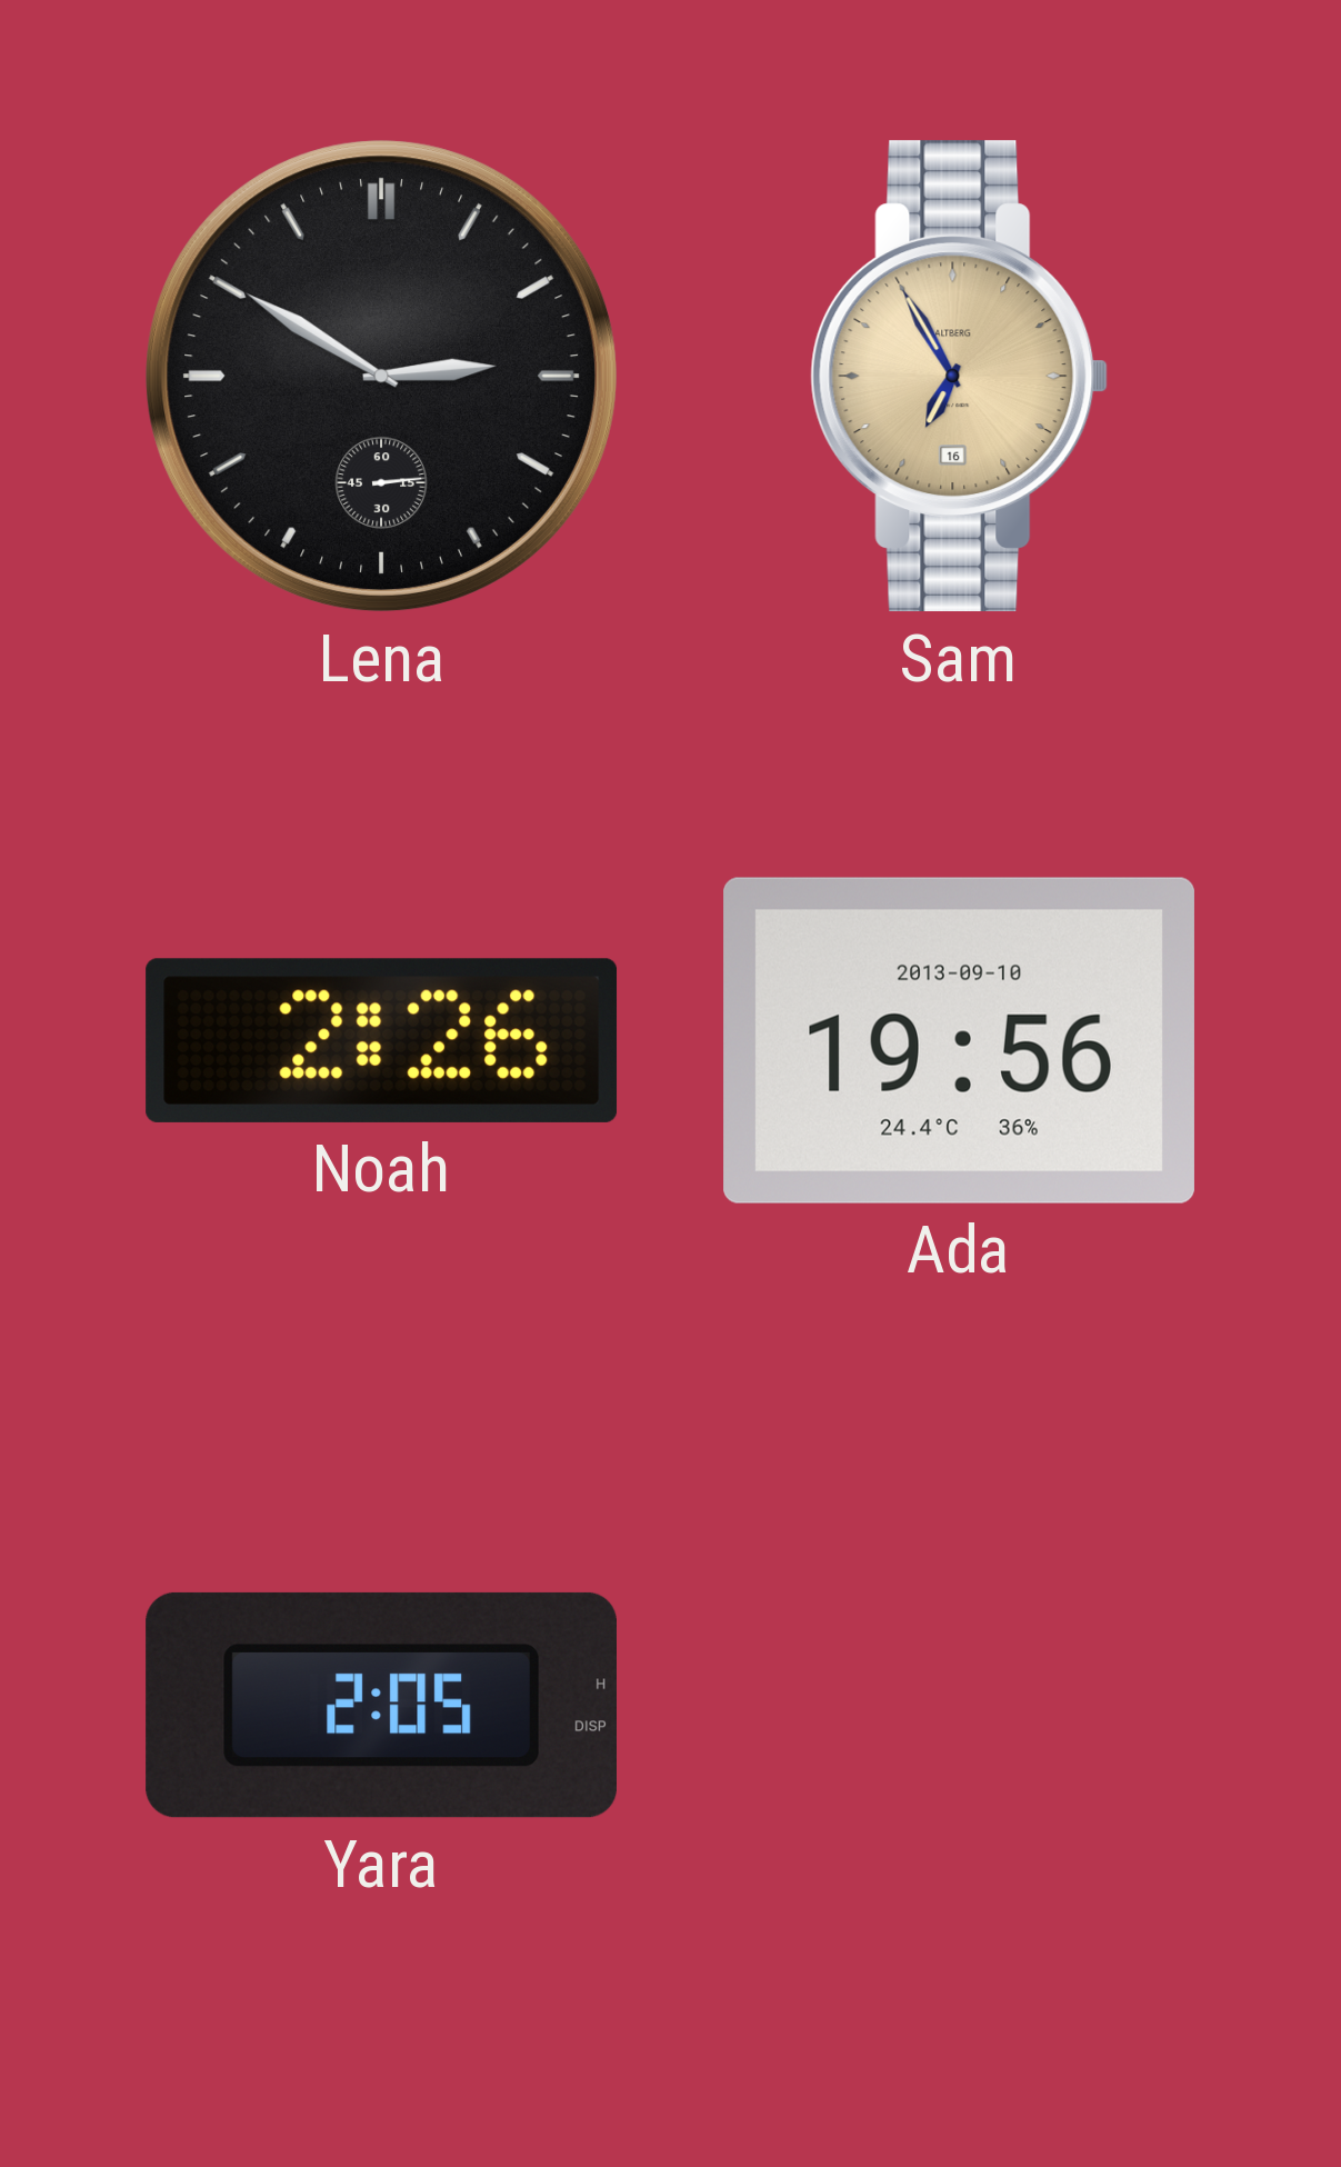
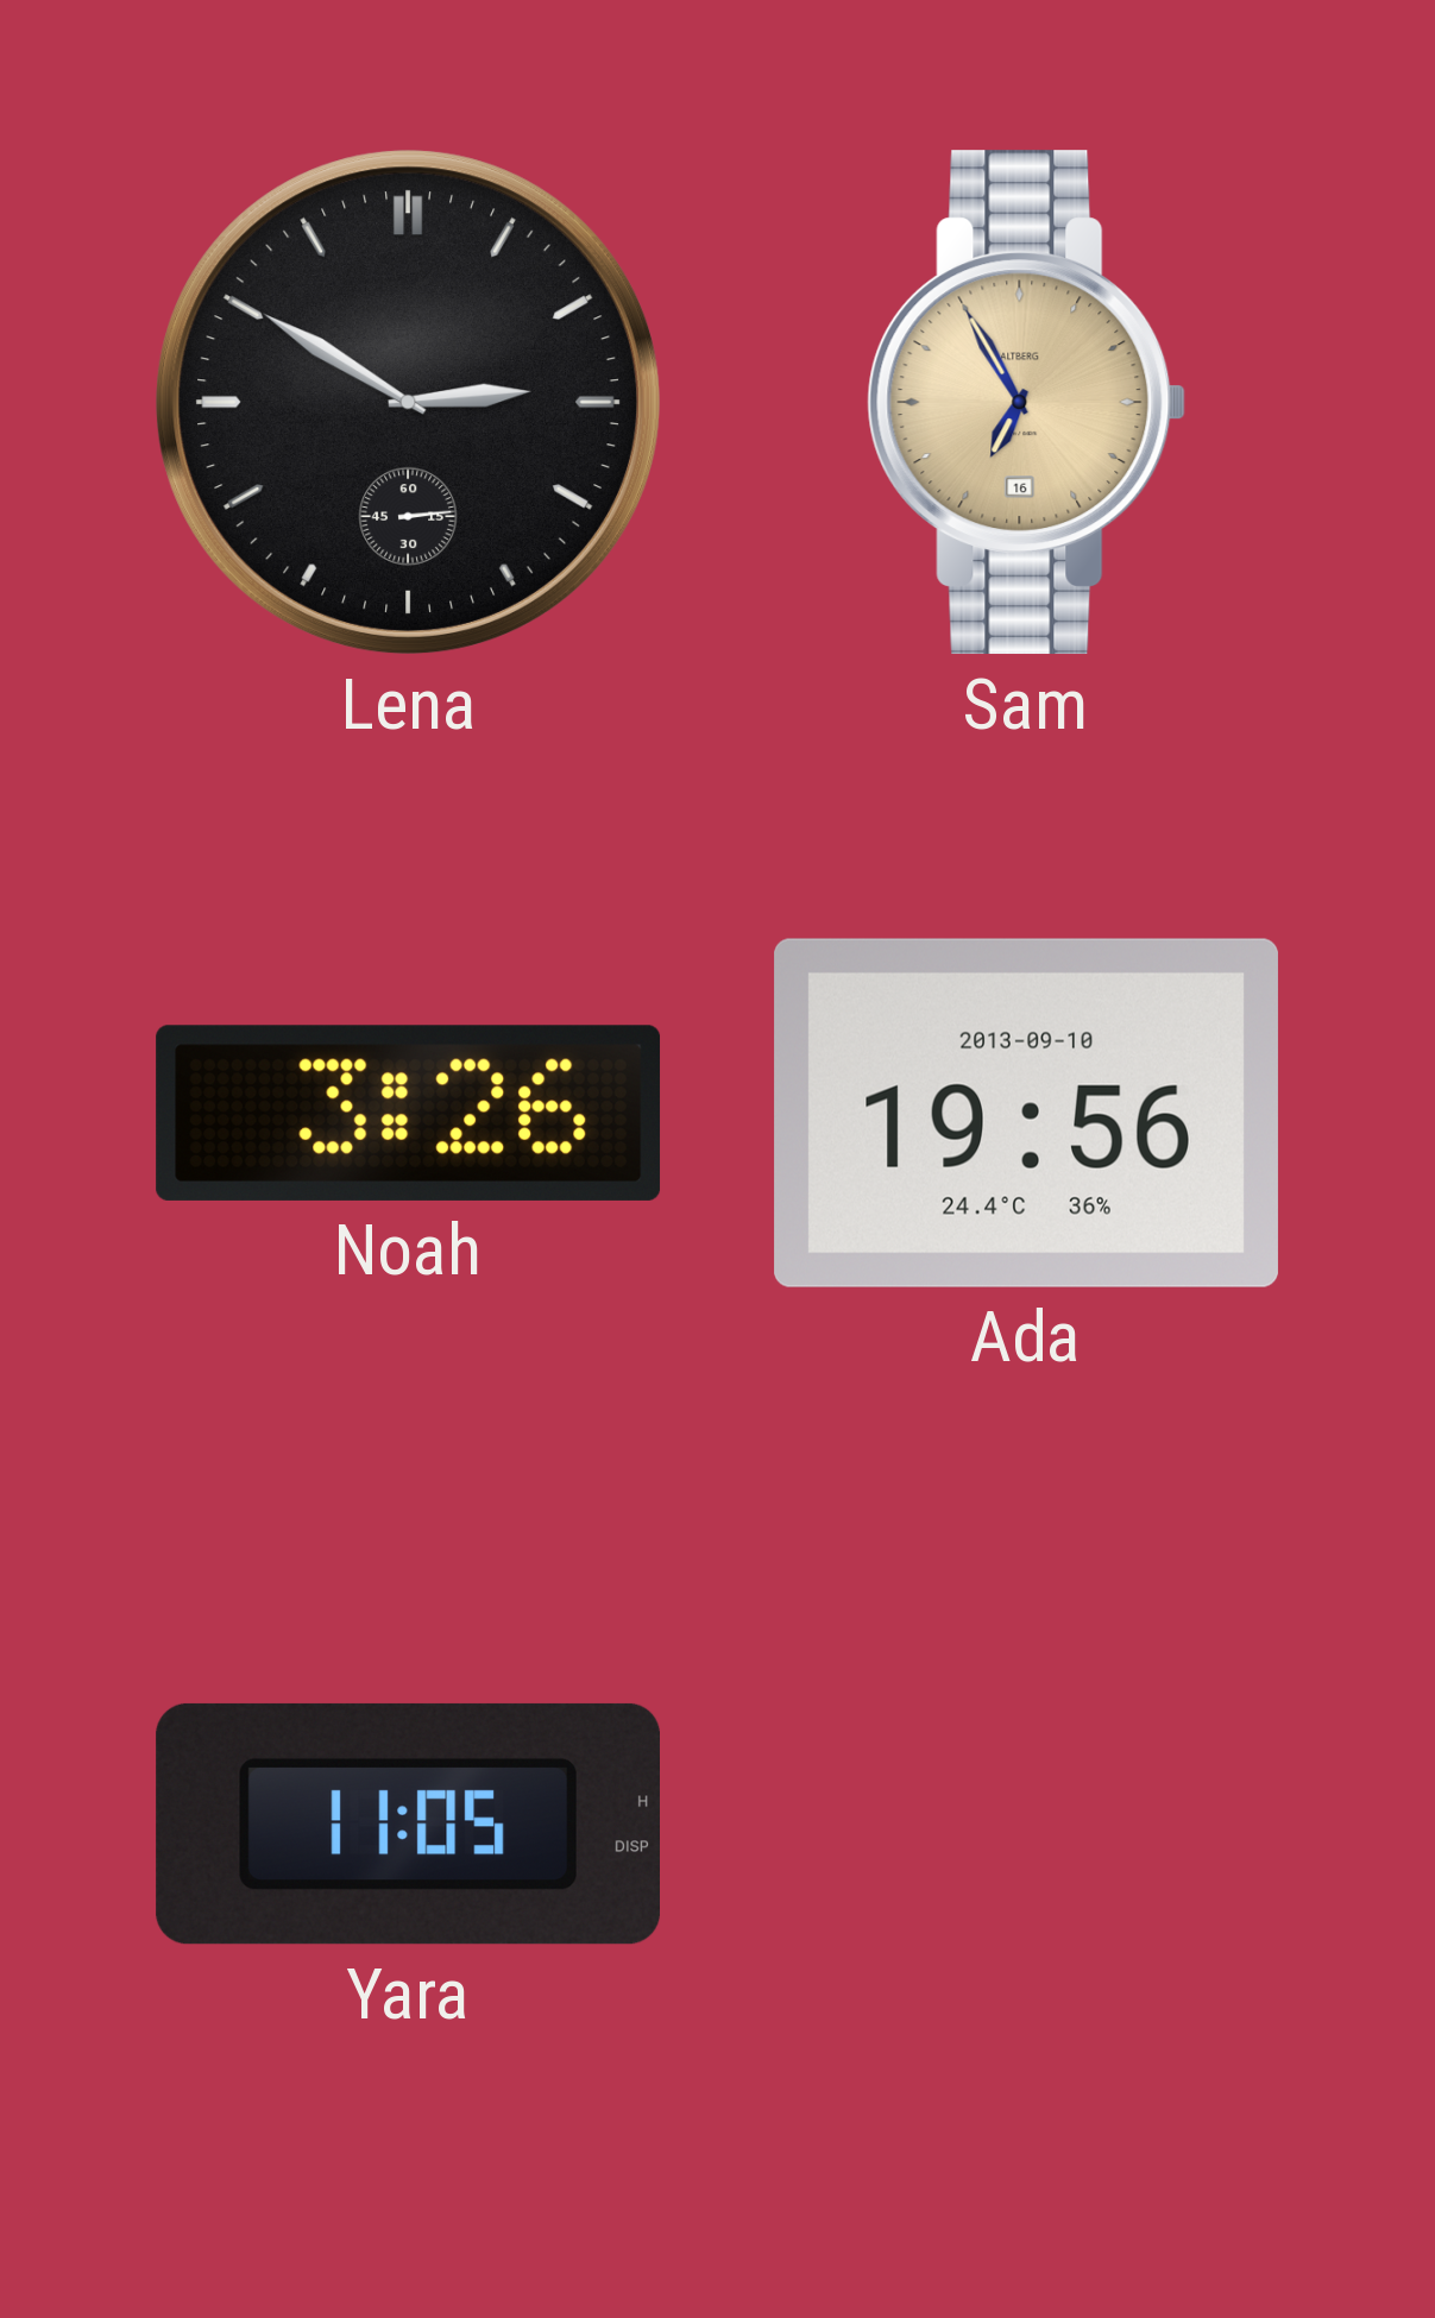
Noah: 2:26 -> 3:26
Yara: 2:05 -> 11:05
